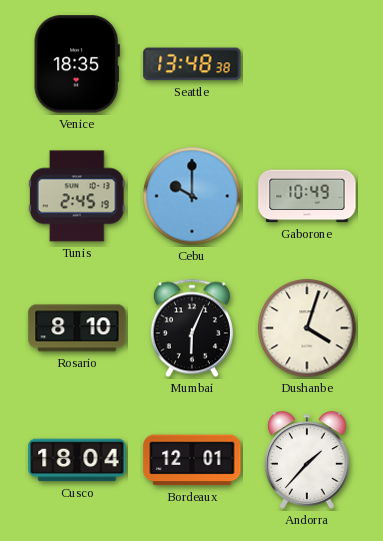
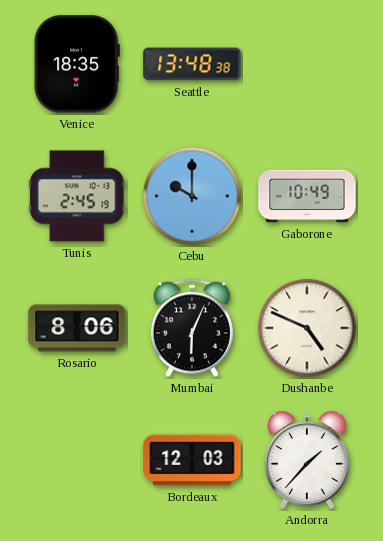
Rosario: 8:10 -> 8:06
Dushanbe: 4:03 -> 4:49
Cusco: 18:04 -> none
Bordeaux: 12:01 -> 12:03
